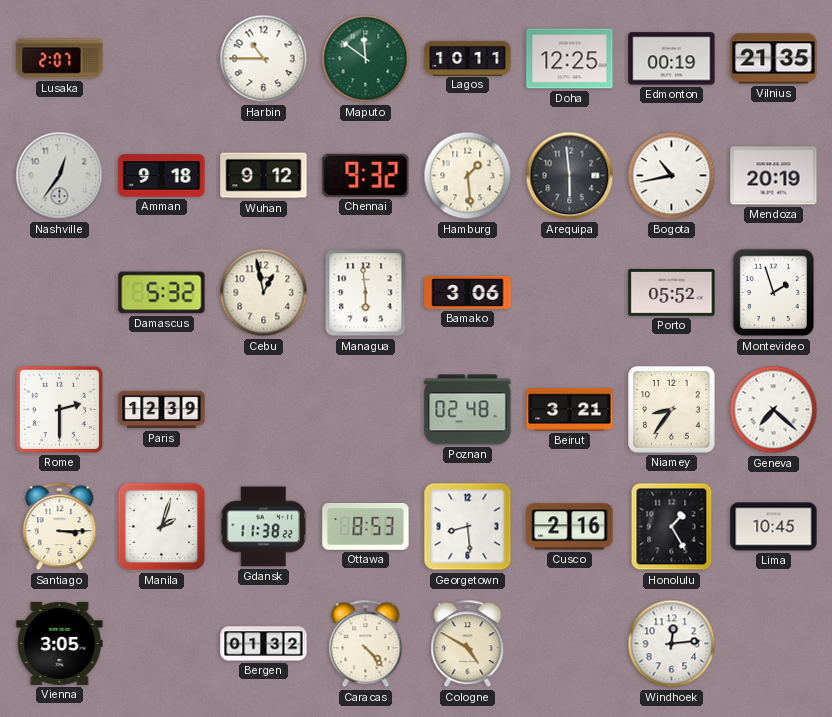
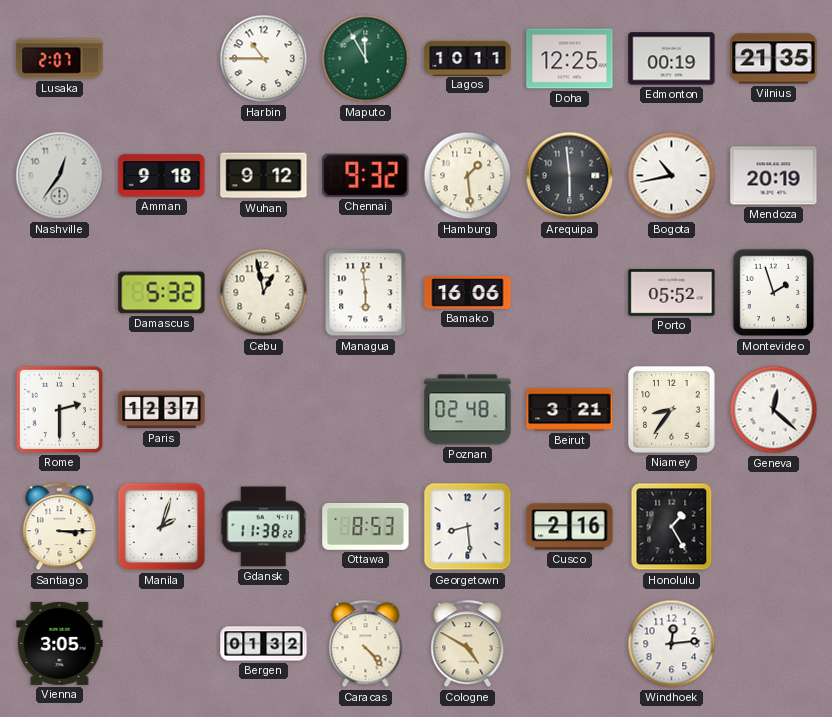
Maputo: 11:51 -> 11:55
Bamako: 3:06 -> 16:06
Paris: 12:39 -> 12:37
Geneva: 7:22 -> 12:22
Lima: 10:45 -> none
